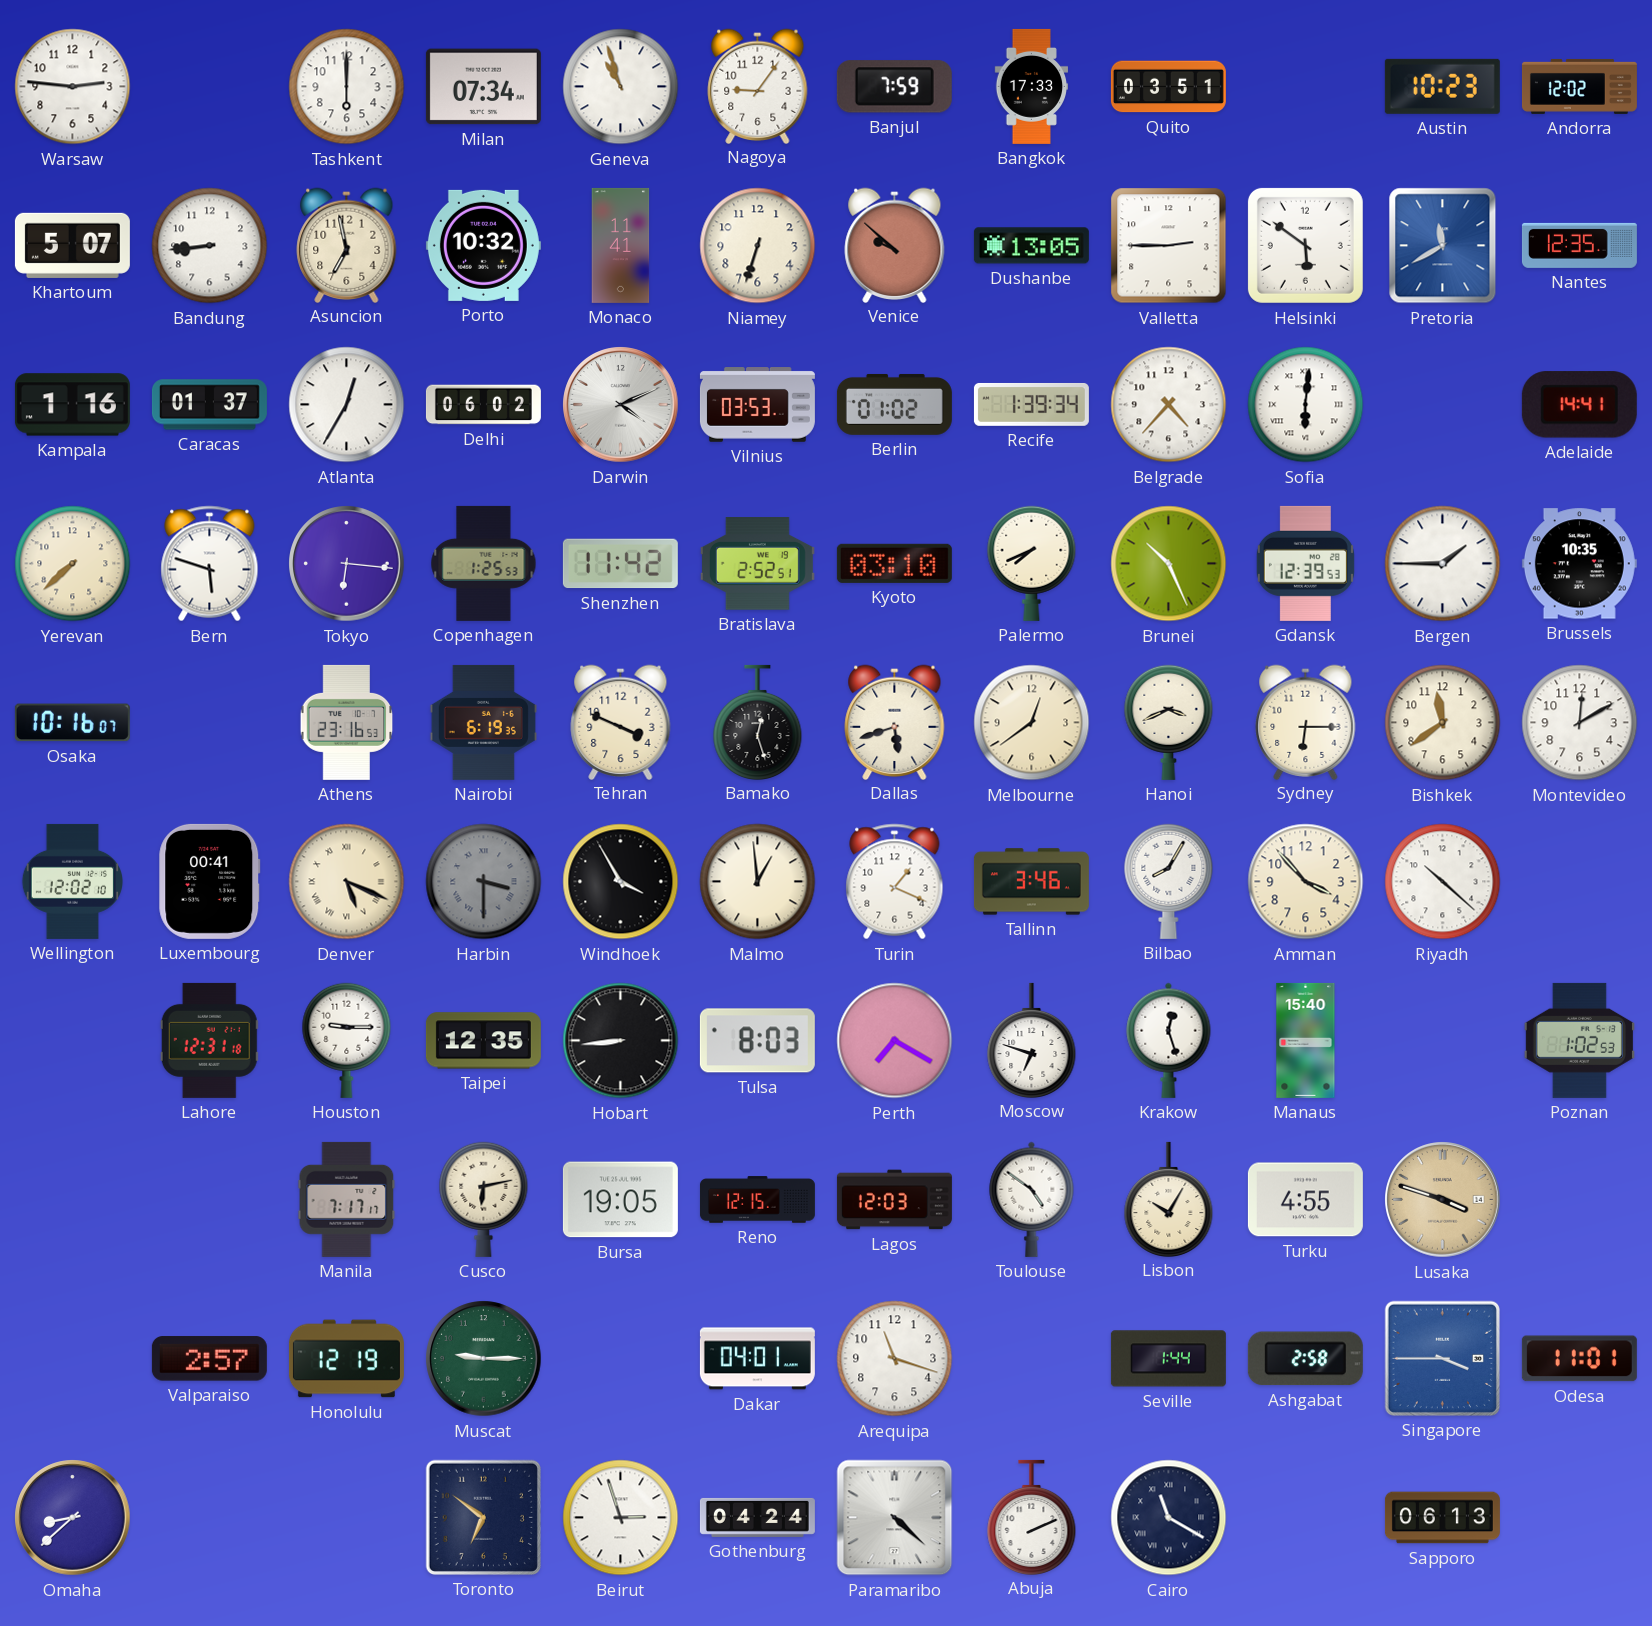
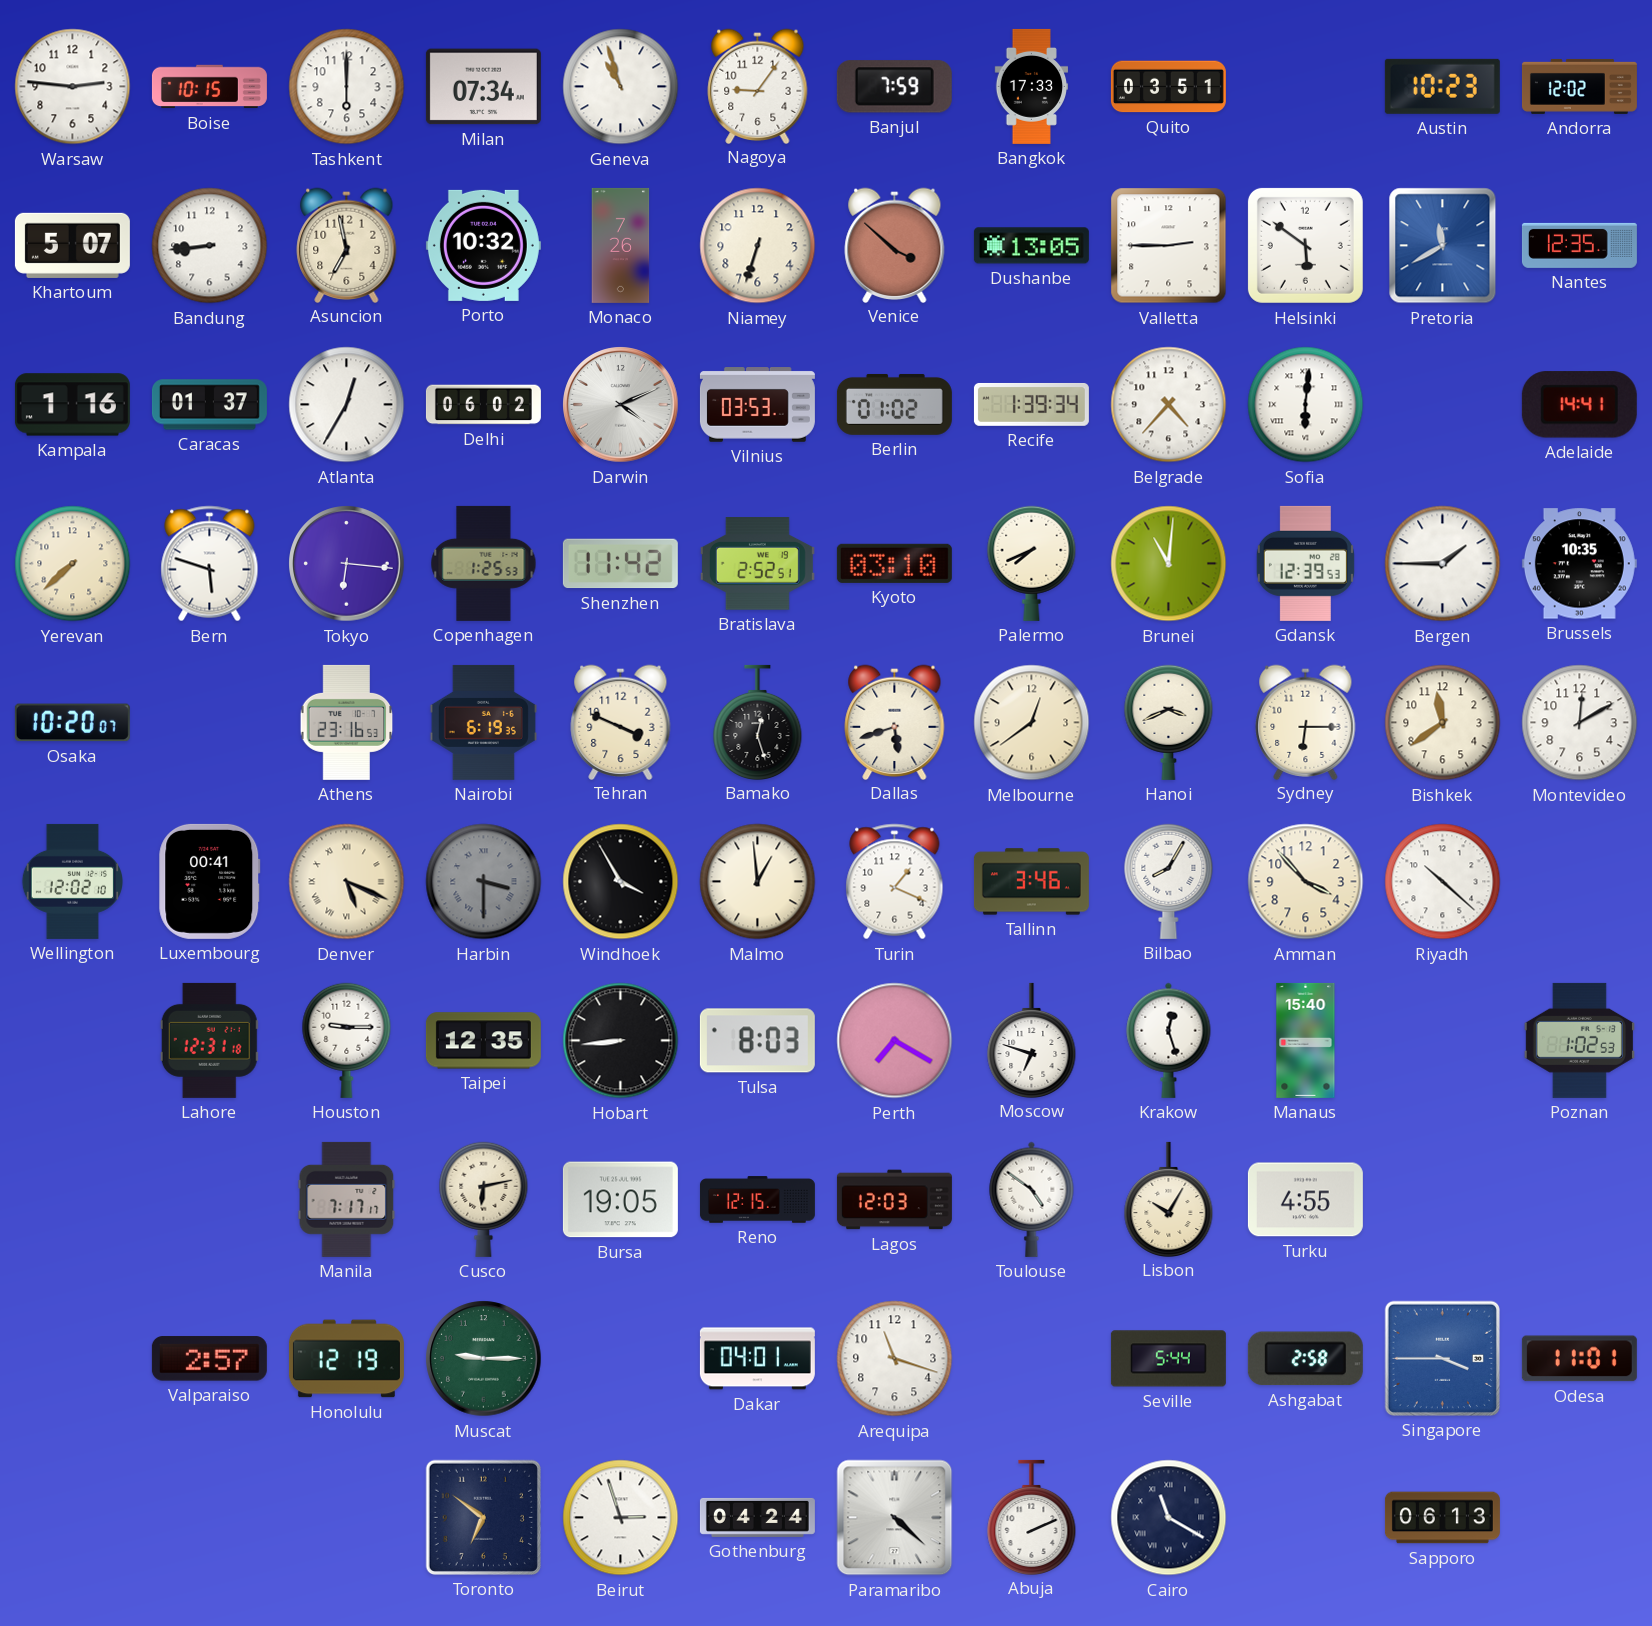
Boise: none -> 10:15
Monaco: 11:41 -> 7:26
Venice: 9:52 -> 3:52
Brunei: 10:26 -> 11:01
Osaka: 10:16 -> 10:20
Lusaka: 3:48 -> none
Seville: 1:44 -> 5:44
Omaha: 8:38 -> none
